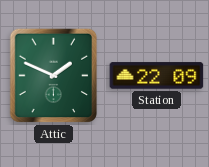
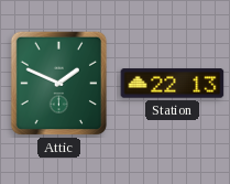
Station: 22:09 -> 22:13
